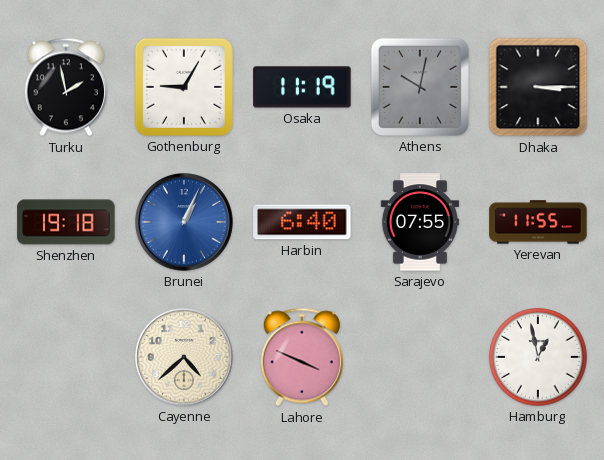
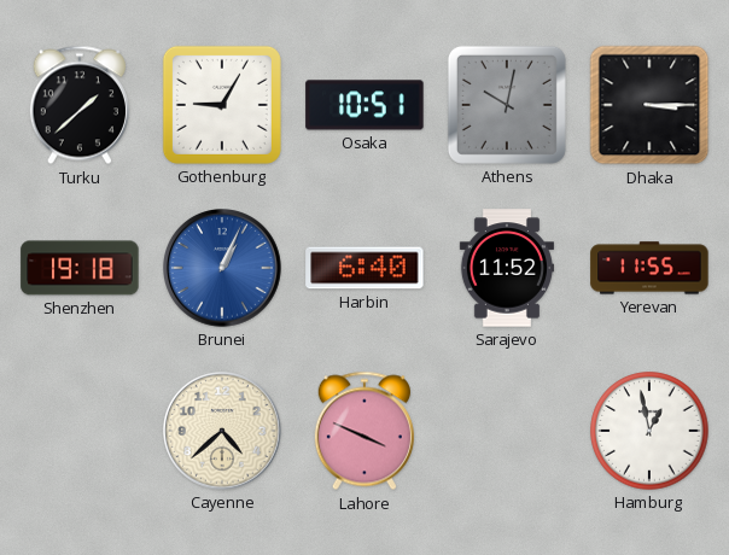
Turku: 1:58 -> 1:38
Osaka: 11:19 -> 10:51
Sarajevo: 07:55 -> 11:52
